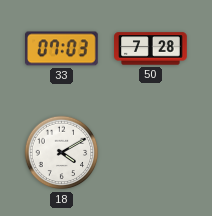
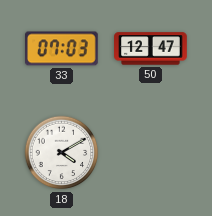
50: 7:28 -> 12:47
